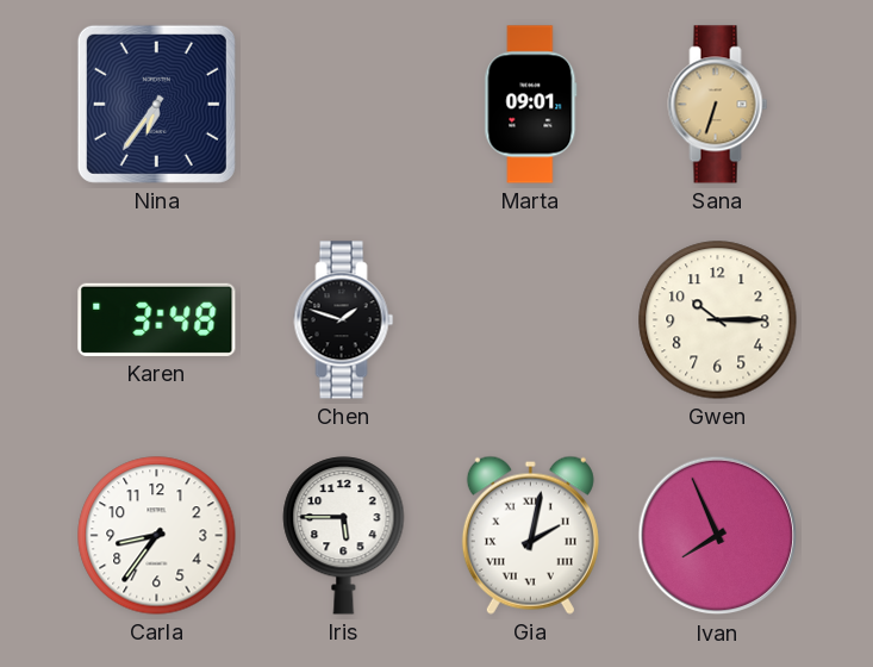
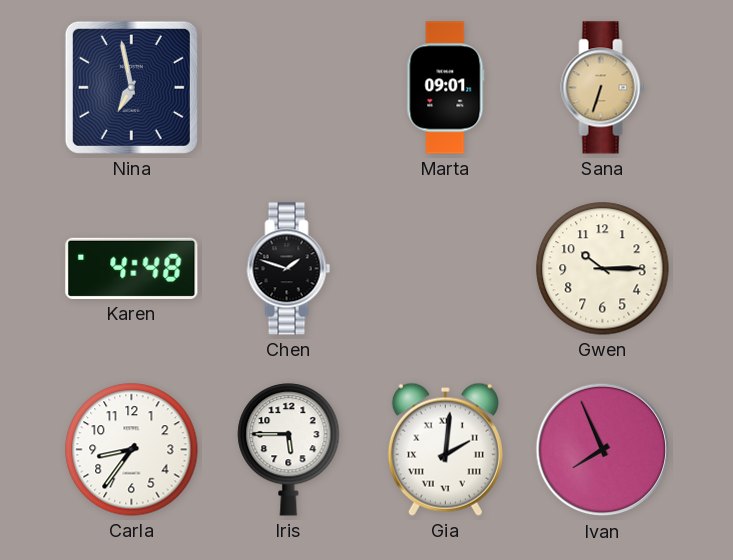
Nina: 6:36 -> 6:58
Karen: 3:48 -> 4:48
Gia: 2:02 -> 2:01
